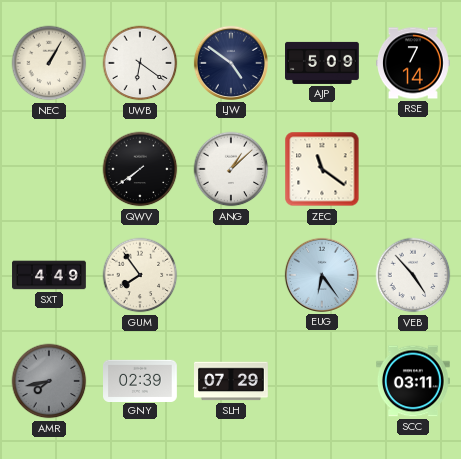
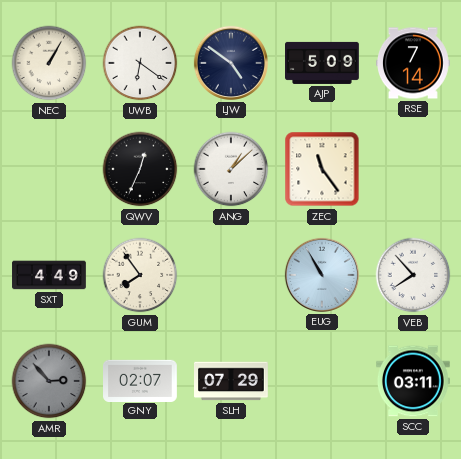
QWV: 7:39 -> 12:34
ZEC: 11:21 -> 11:24
EUG: 6:24 -> 10:55
VEB: 4:53 -> 7:53
AMR: 7:43 -> 2:53
GNY: 02:39 -> 02:07
